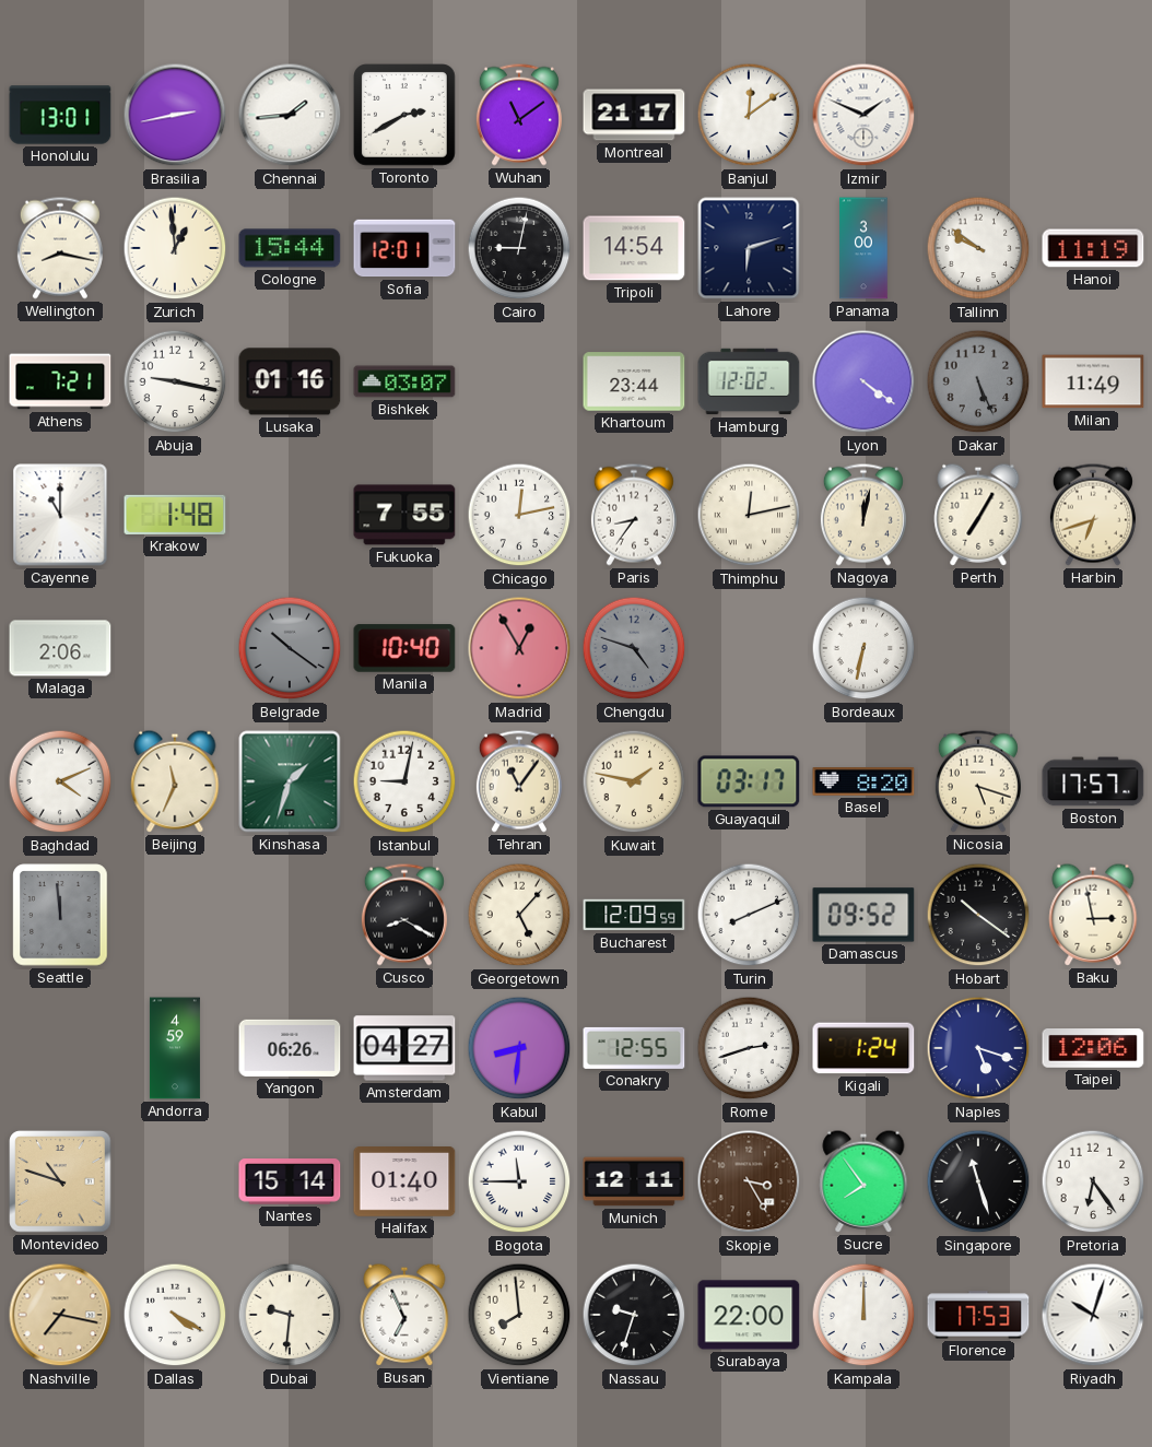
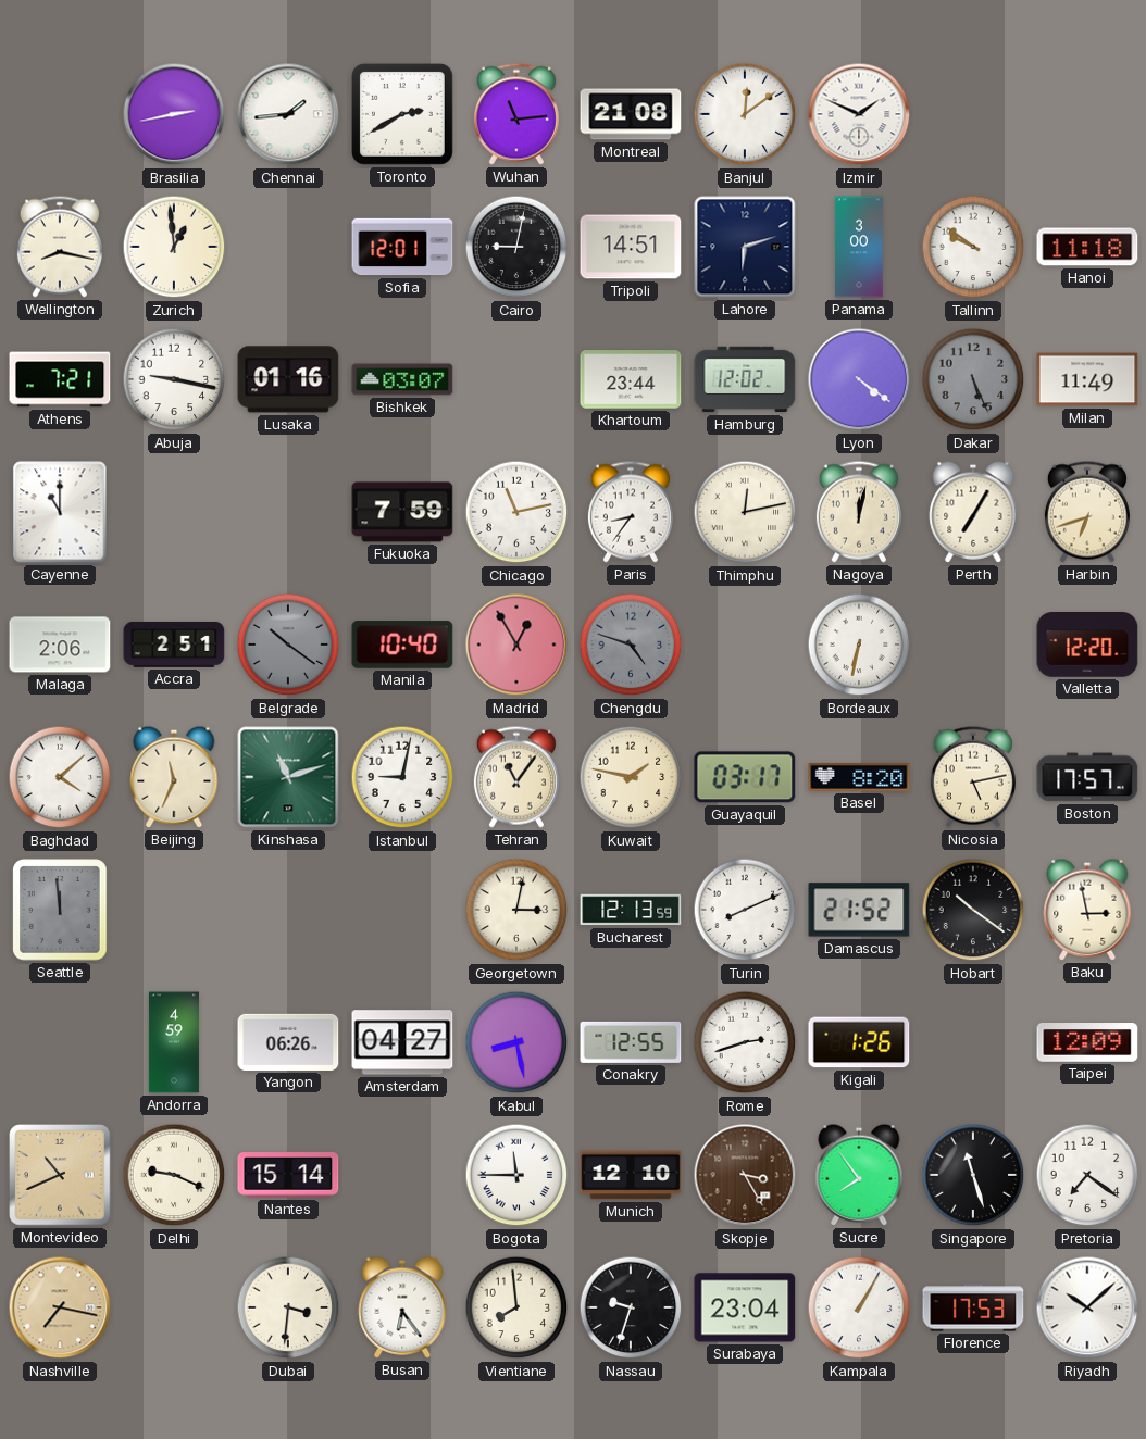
Honolulu: 13:01 -> none
Wuhan: 11:09 -> 11:14
Montreal: 21:17 -> 21:08
Cologne: 15:44 -> none
Tripoli: 14:54 -> 14:51
Hanoi: 11:19 -> 11:18
Krakow: 1:48 -> none
Fukuoka: 7:55 -> 7:59
Chicago: 12:13 -> 11:13
Accra: none -> 2:51
Valletta: none -> 12:20
Baghdad: 4:11 -> 4:08
Kinshasa: 1:33 -> 11:12
Nicosia: 5:18 -> 5:13
Cusco: 8:20 -> none
Georgetown: 5:07 -> 3:02
Bucharest: 12:09 -> 12:13
Damascus: 09:52 -> 21:52
Kabul: 8:31 -> 8:28
Kigali: 1:24 -> 1:26
Naples: 5:18 -> none
Taipei: 12:06 -> 12:09
Montevideo: 10:48 -> 10:41
Delhi: none -> 9:19
Halifax: 01:40 -> none
Munich: 12:11 -> 12:10
Pretoria: 6:24 -> 7:21
Dallas: 4:20 -> none
Dubai: 9:31 -> 3:31
Busan: 6:56 -> 6:24
Surabaya: 22:00 -> 23:04
Kampala: 12:00 -> 1:05
Riyadh: 10:03 -> 10:08
